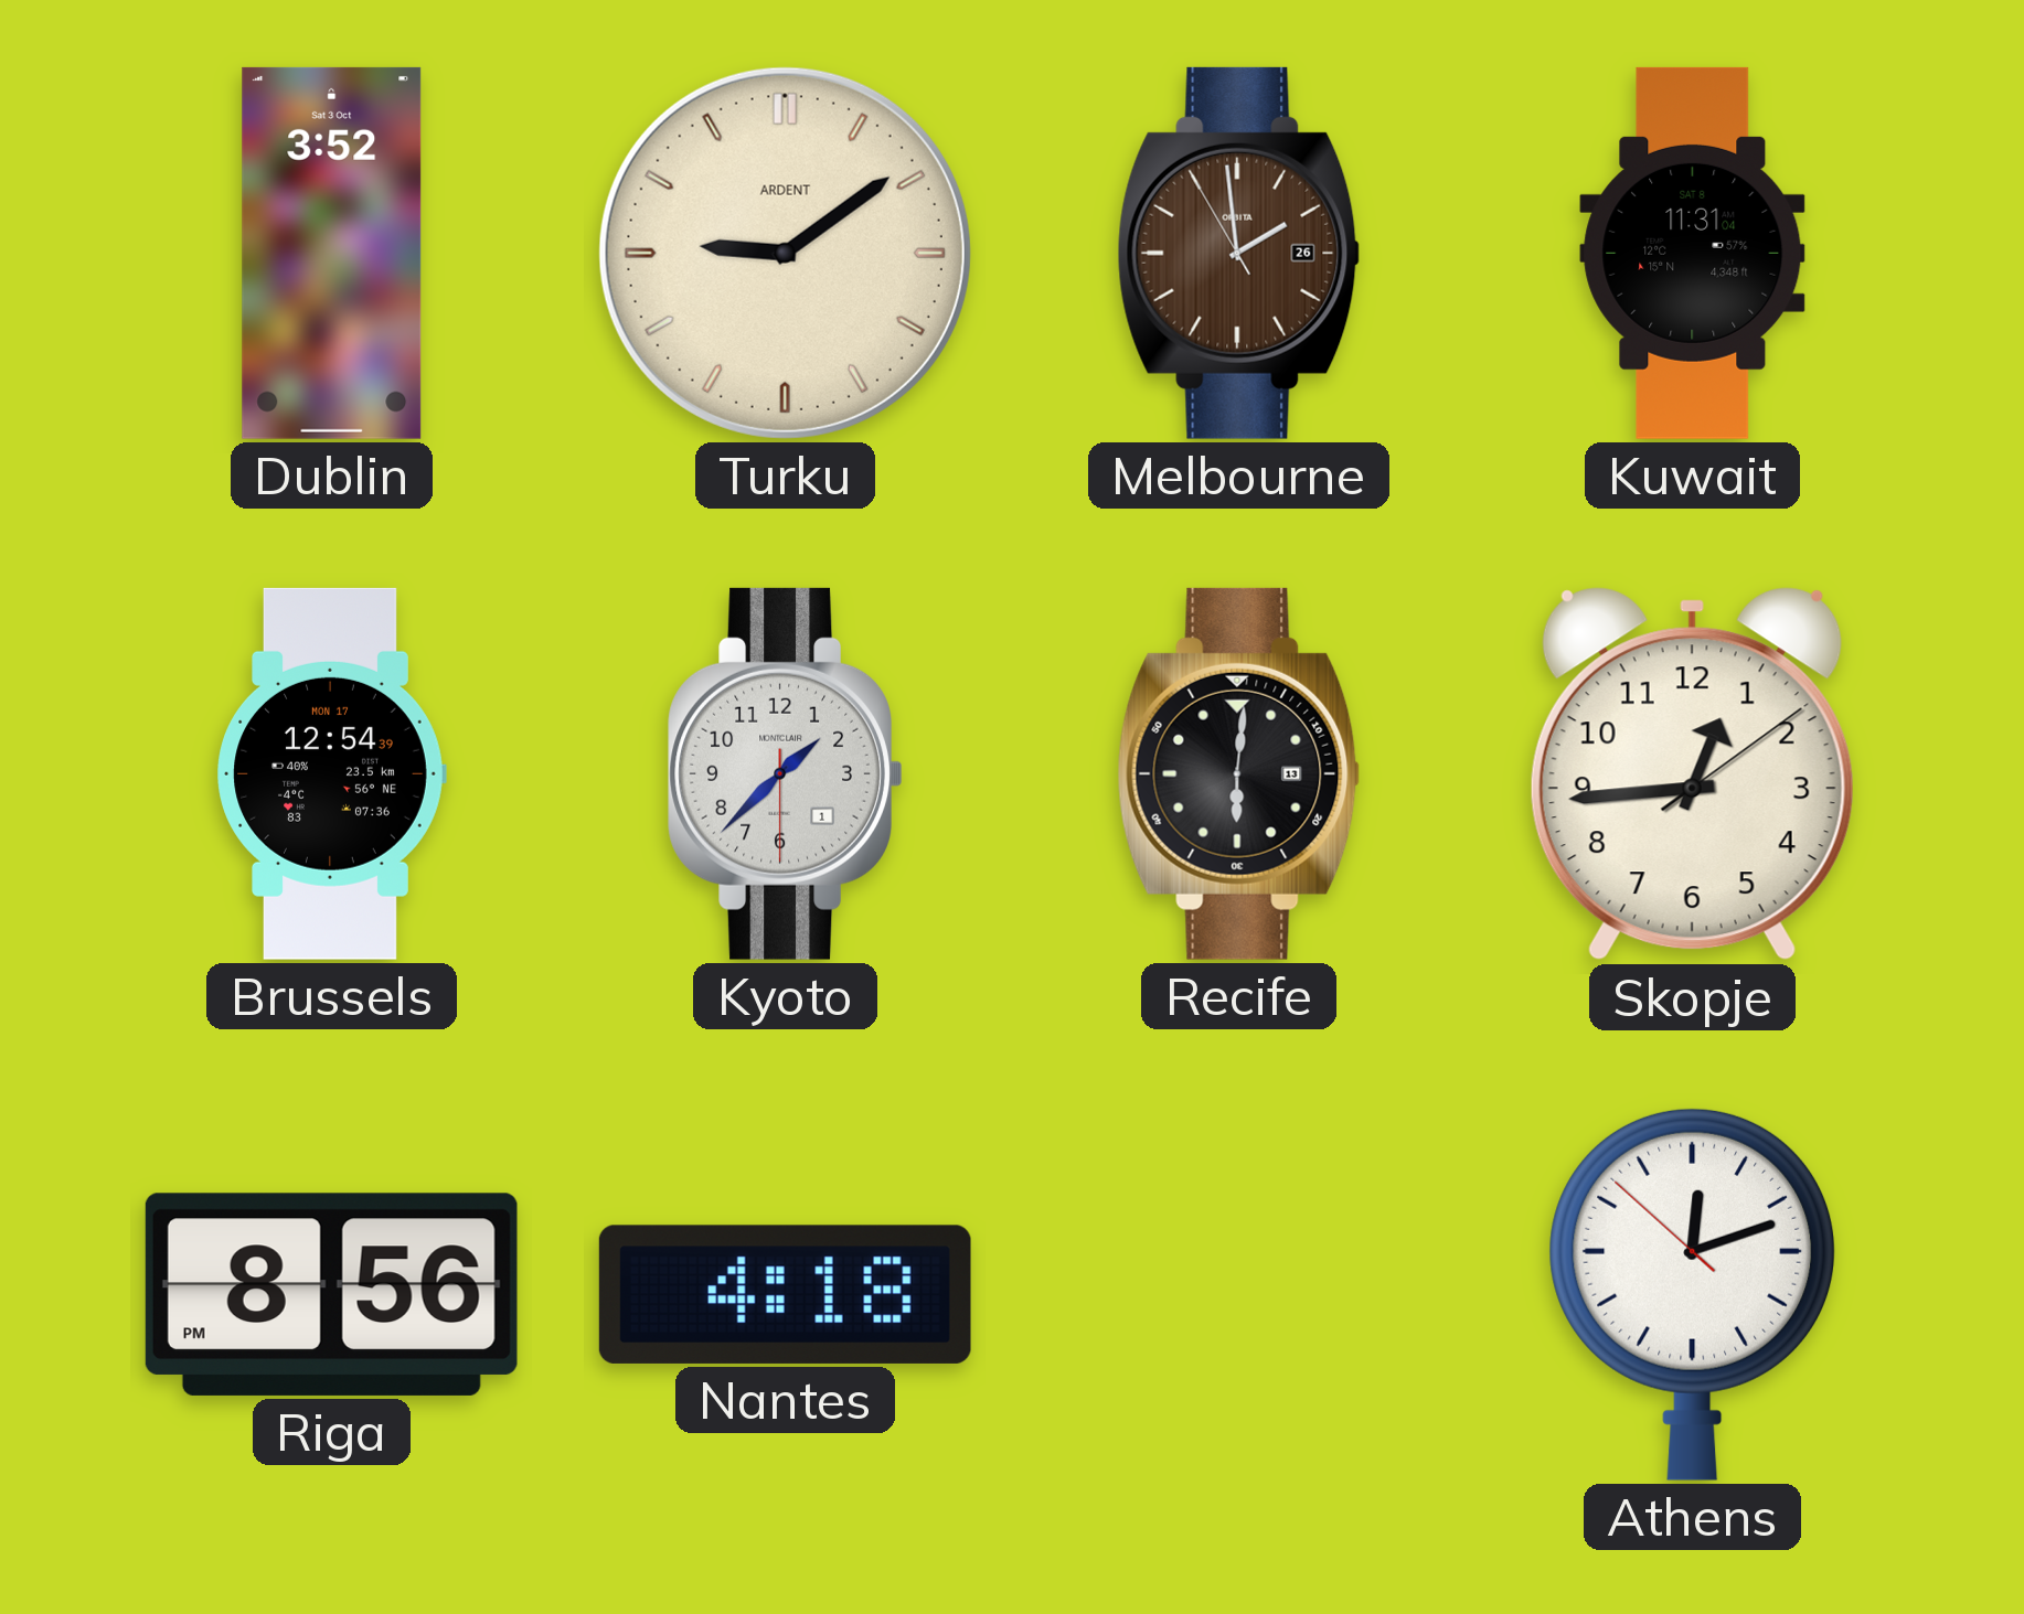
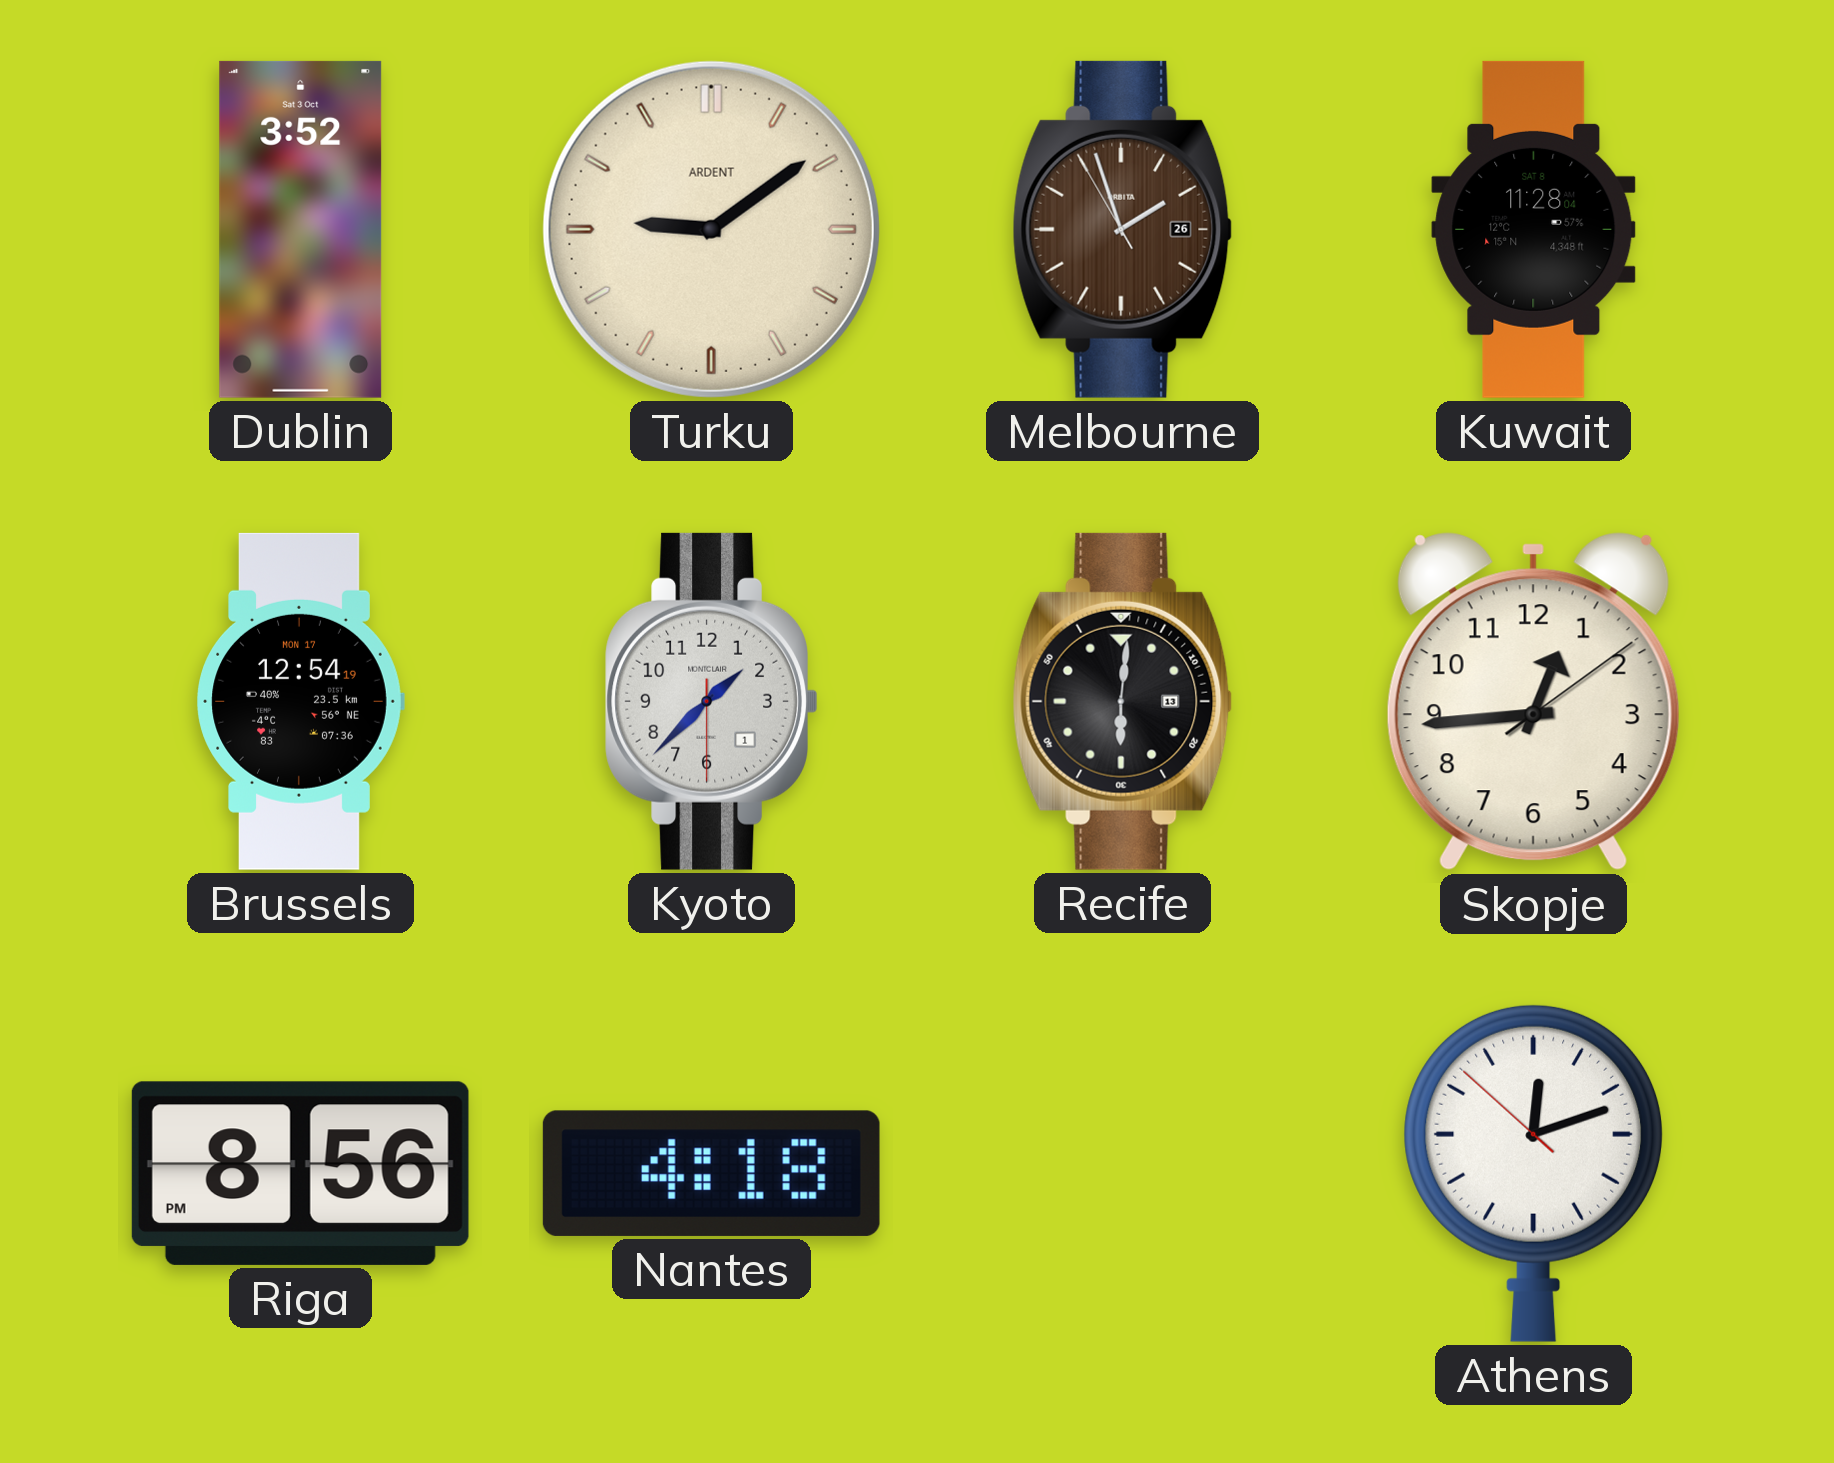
Melbourne: 1:58 -> 1:56
Kuwait: 11:31 -> 11:28
Brussels: 12:54:39 -> 12:54:19
